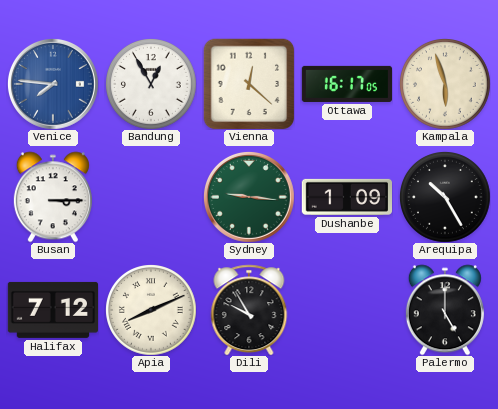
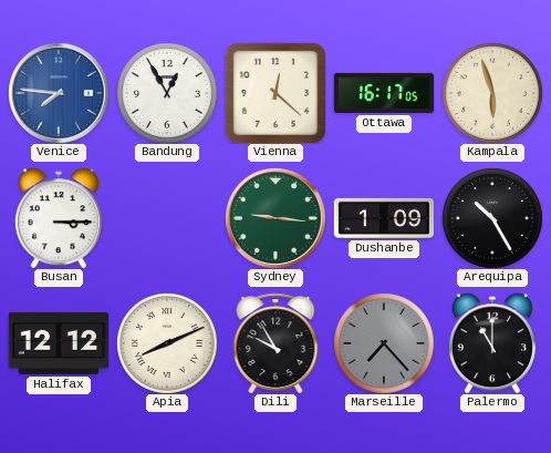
Halifax: 7:12 -> 12:12
Marseille: none -> 7:23
Palermo: 5:00 -> 11:00
